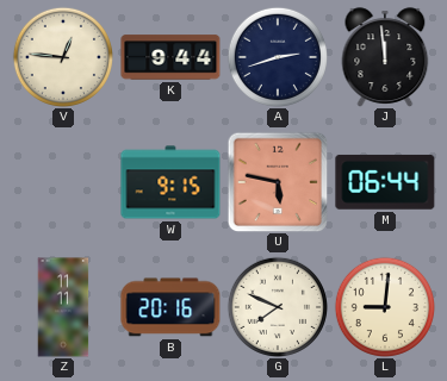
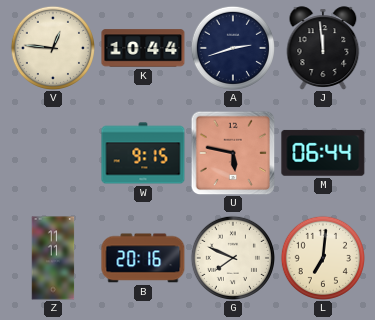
K: 9:44 -> 10:44
L: 9:01 -> 7:01
